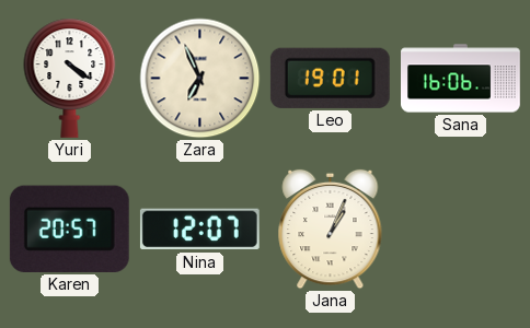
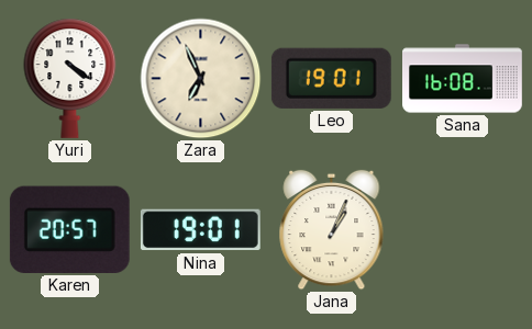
Sana: 16:06 -> 16:08
Nina: 12:07 -> 19:01
